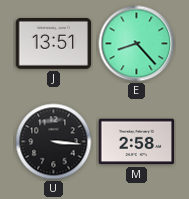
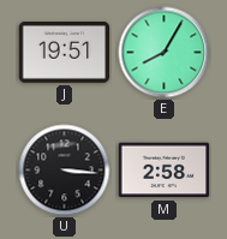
J: 13:51 -> 19:51
E: 8:23 -> 8:05
